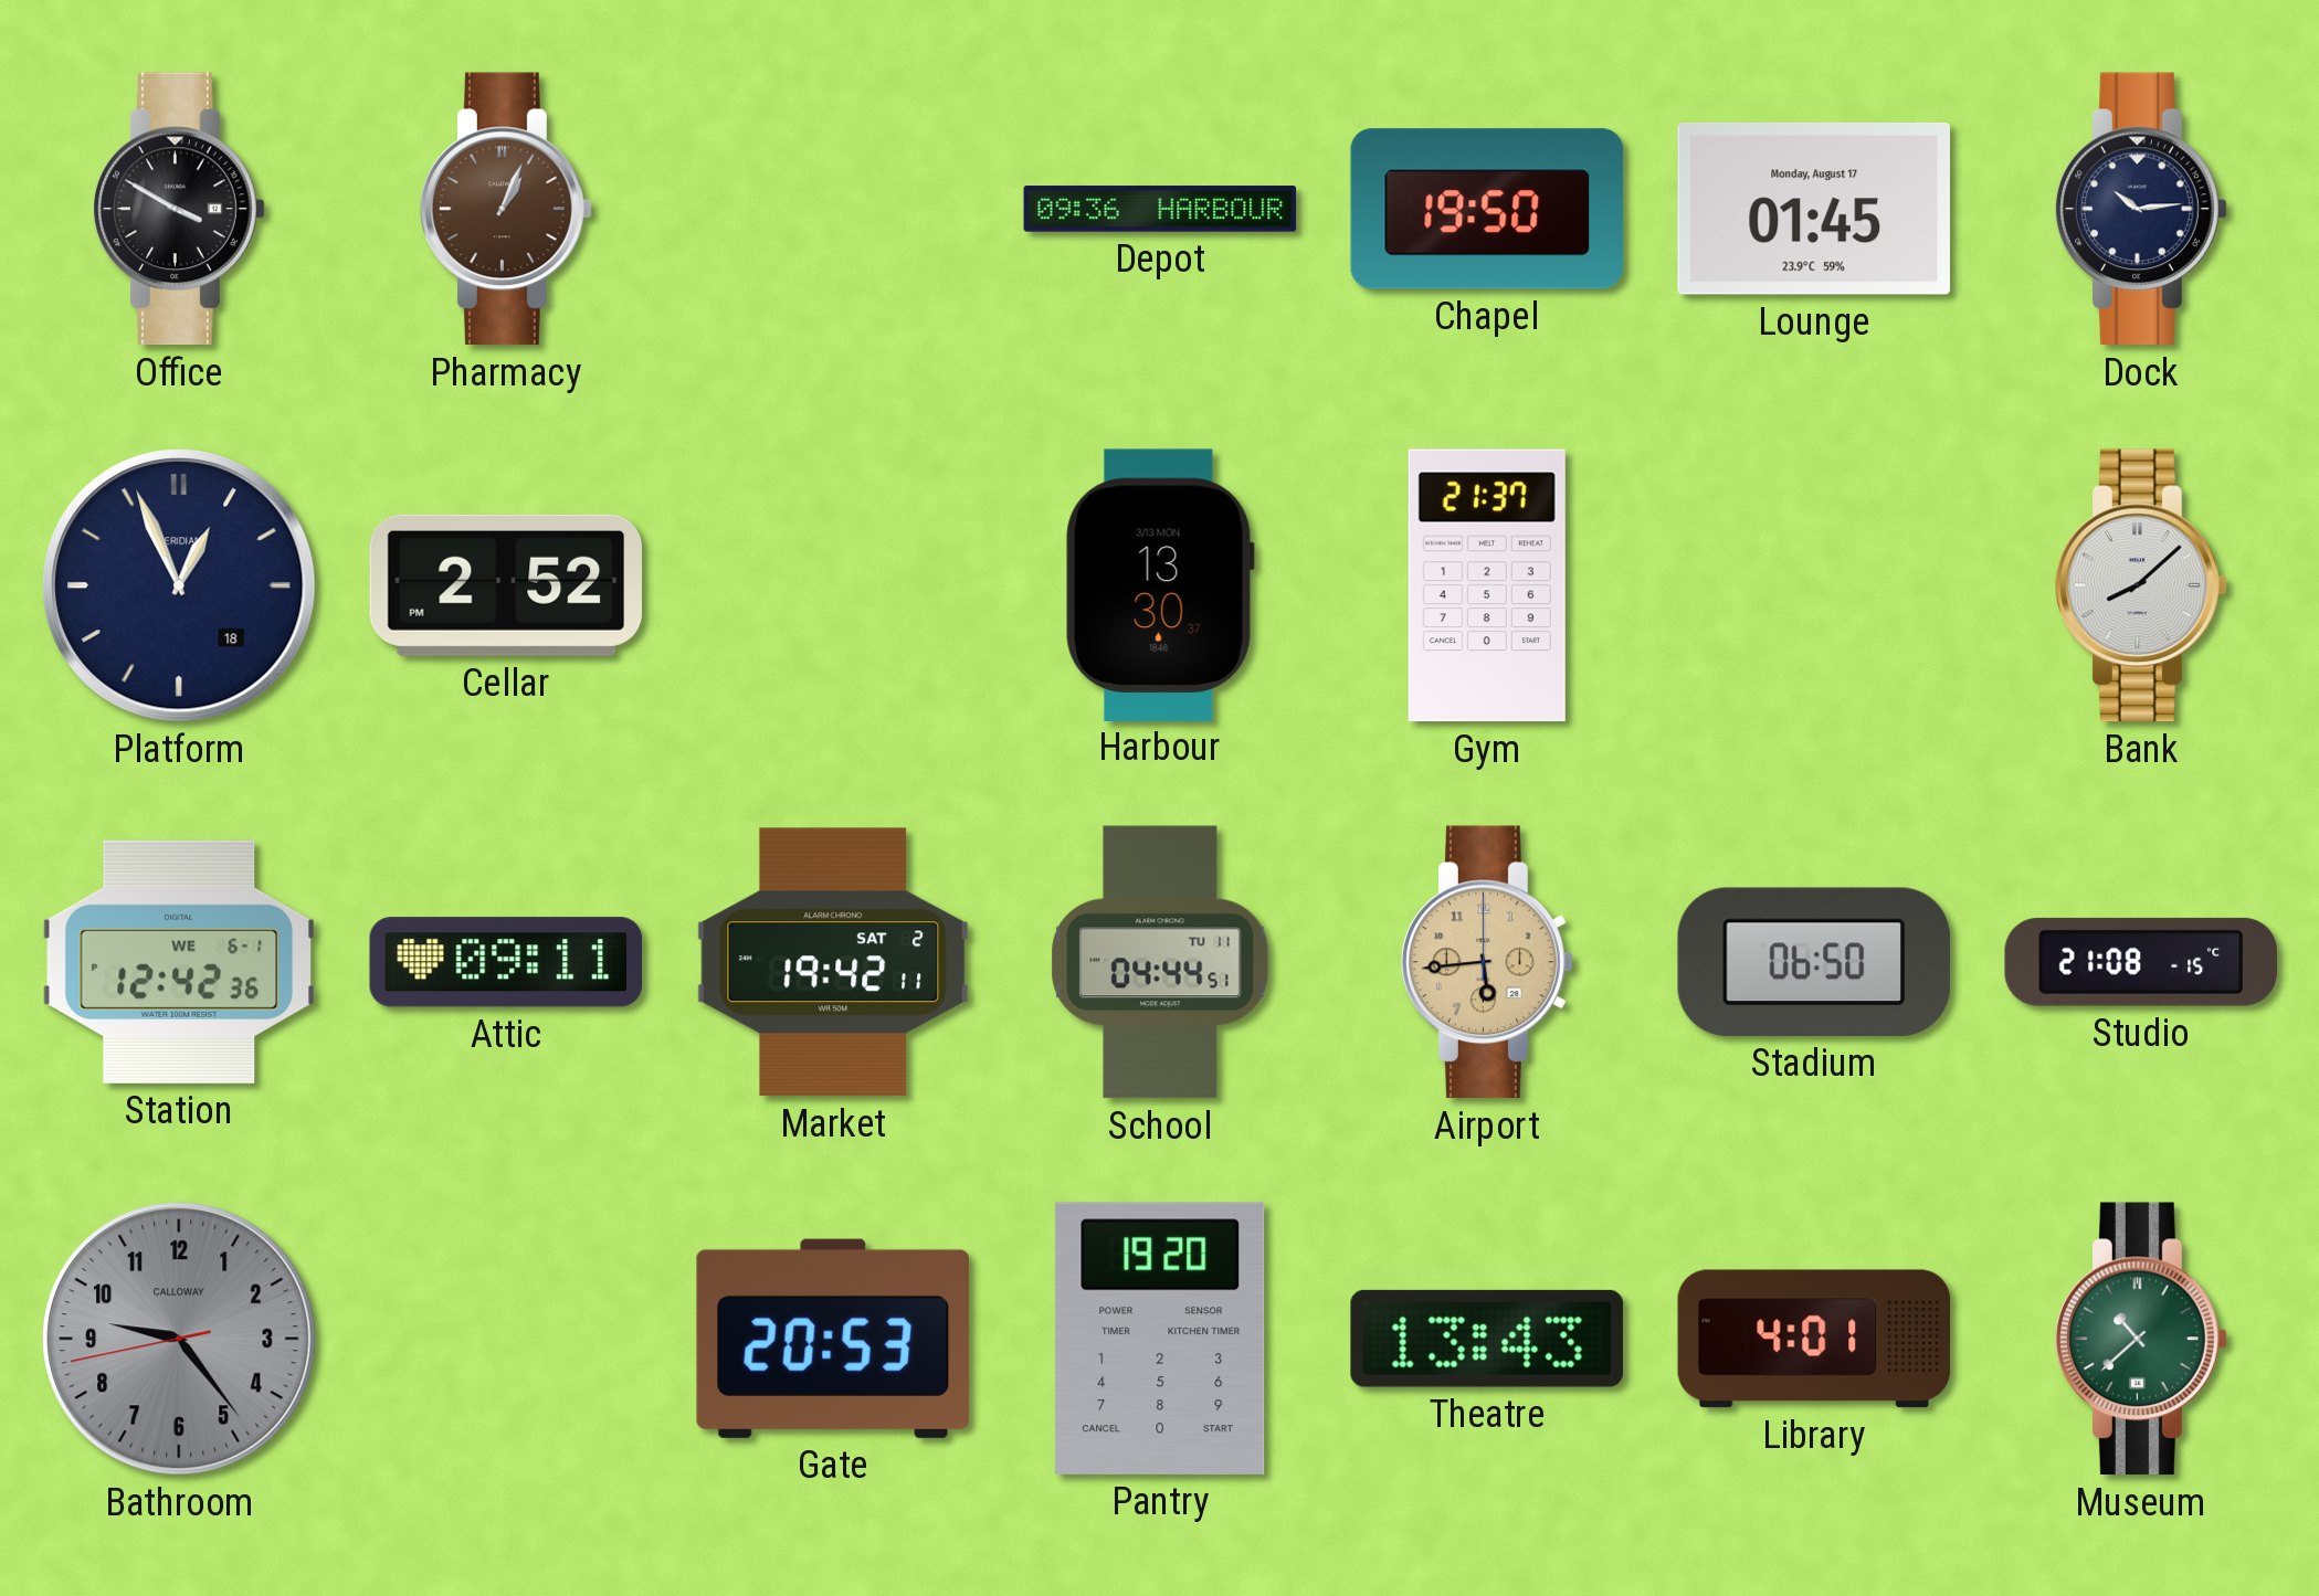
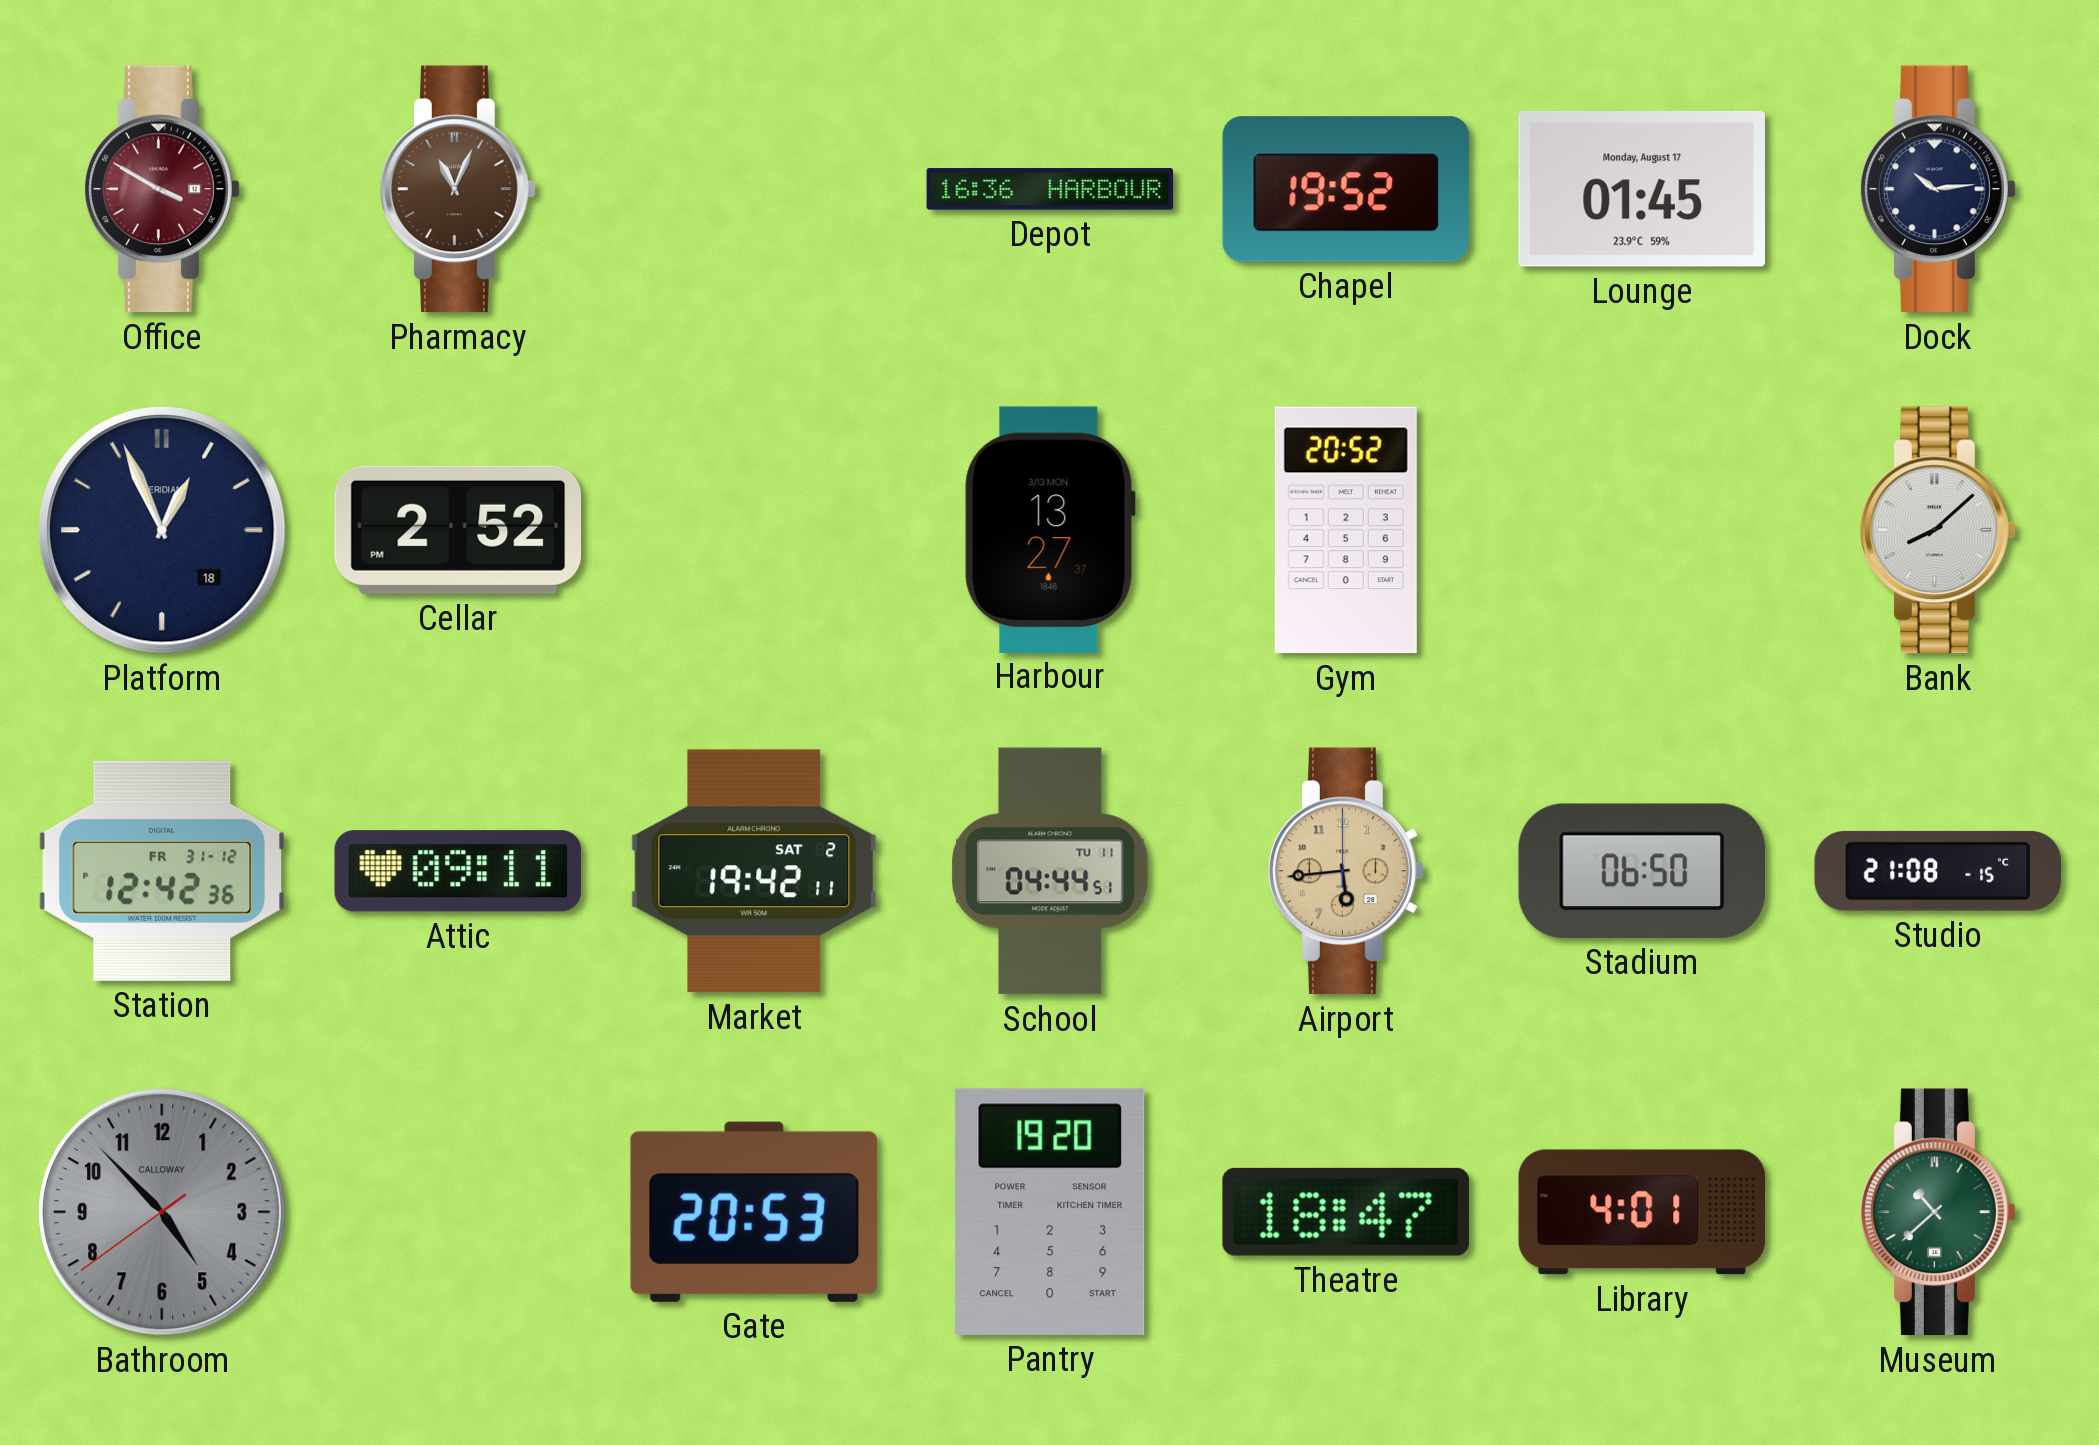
Office dial: black -> burgundy
Pharmacy: 1:04 -> 11:04
Depot: 09:36 -> 16:36
Chapel: 19:50 -> 19:52
Harbour: 13:30 -> 13:27
Gym: 21:37 -> 20:52
Station date: WE 6-1 -> FR 31-12
Bathroom: 9:23 -> 4:52
Theatre: 13:43 -> 18:47
